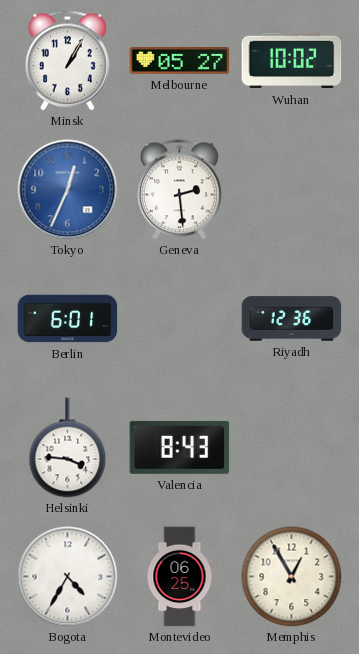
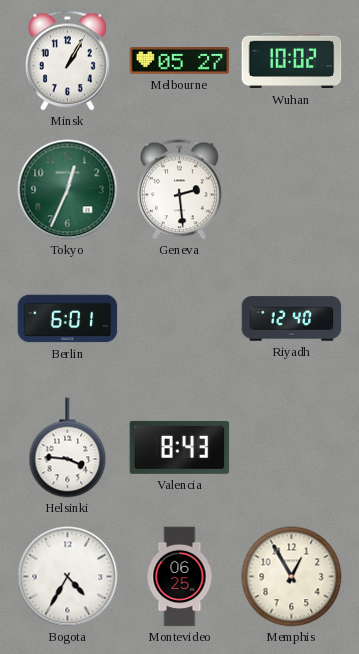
Tokyo dial: blue -> green
Riyadh: 12:36 -> 12:40
